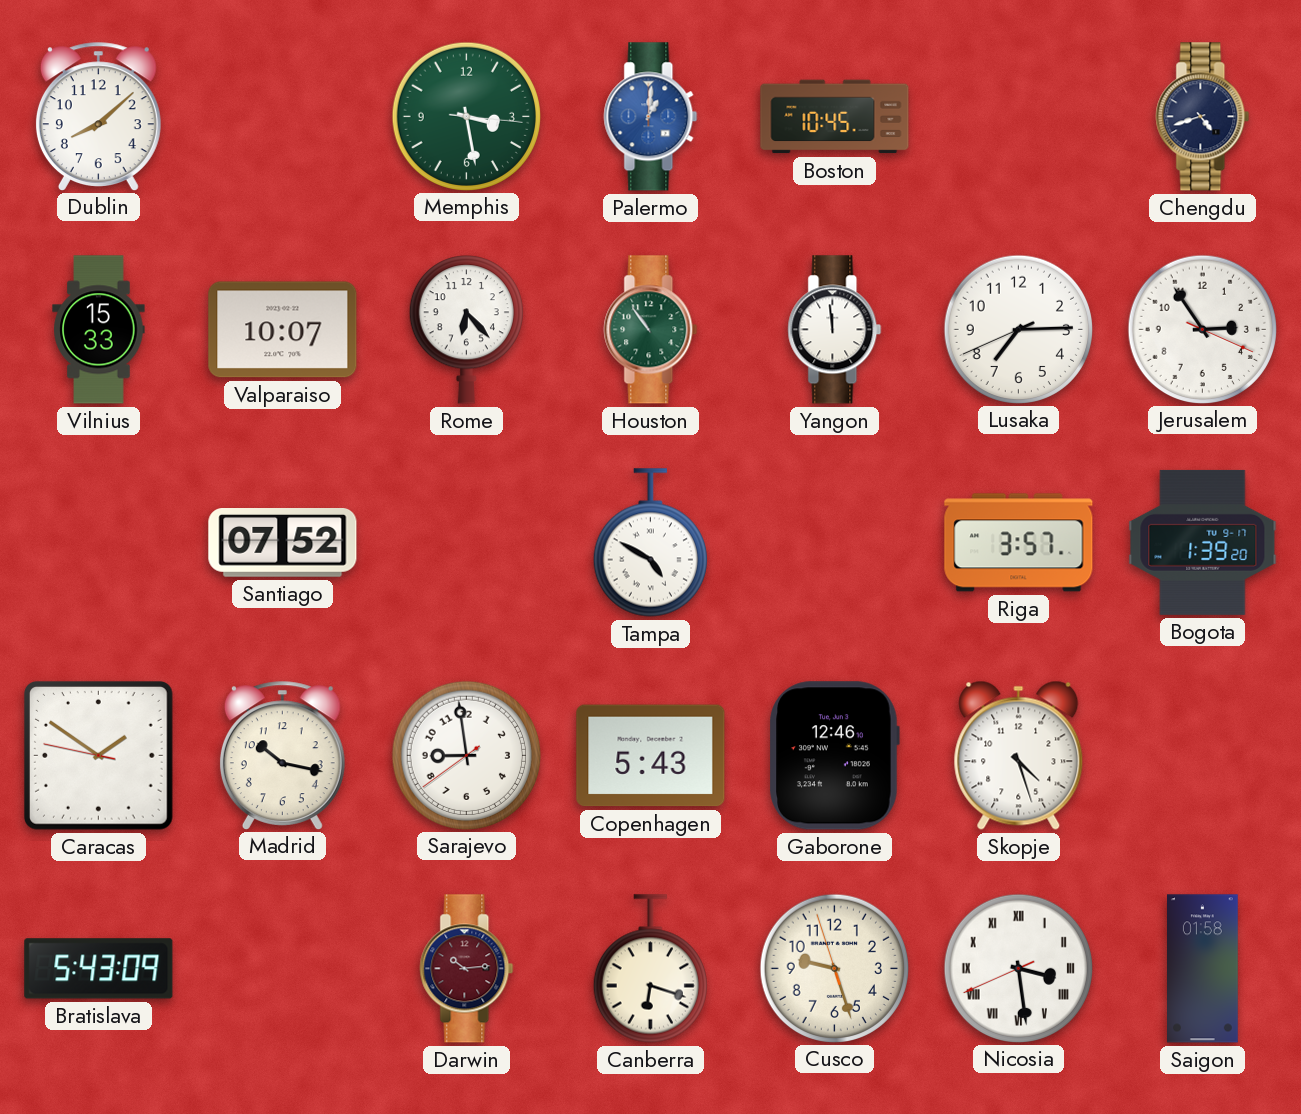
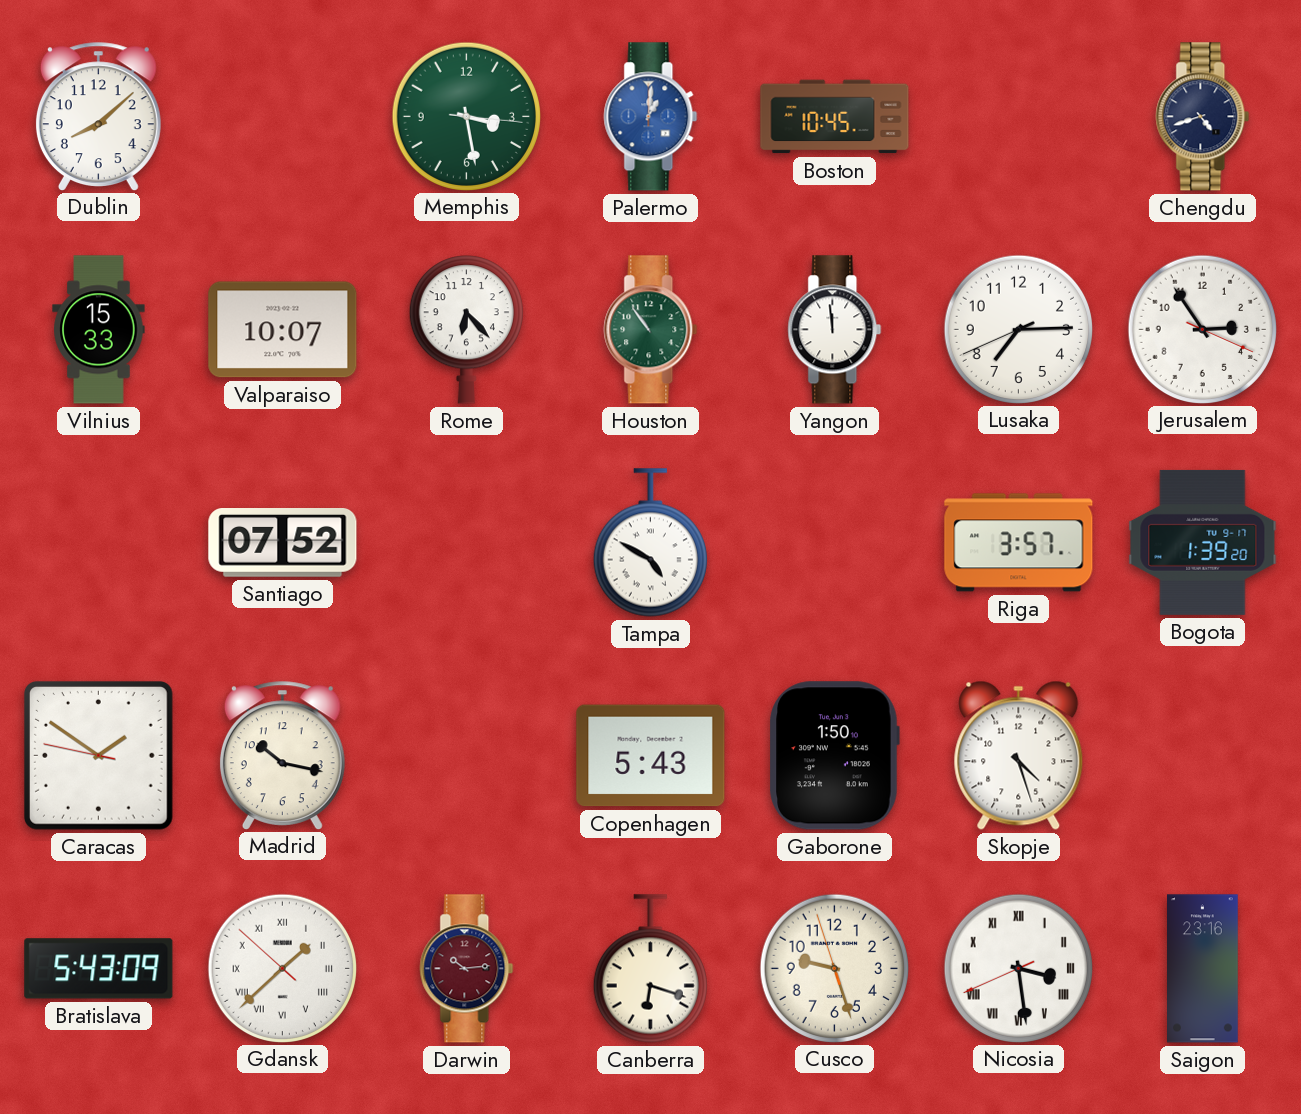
Sarajevo: 8:58 -> none
Gaborone: 12:46 -> 1:50
Gdansk: none -> 1:37
Saigon: 01:58 -> 23:16
